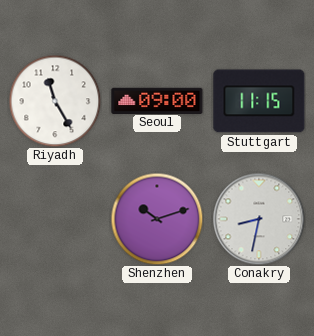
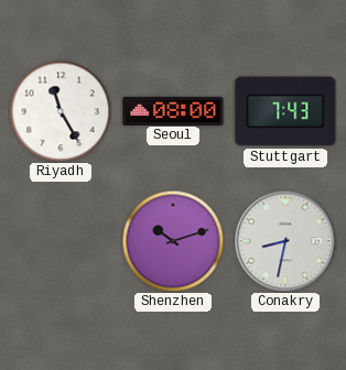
Seoul: 09:00 -> 08:00
Stuttgart: 11:15 -> 7:43
